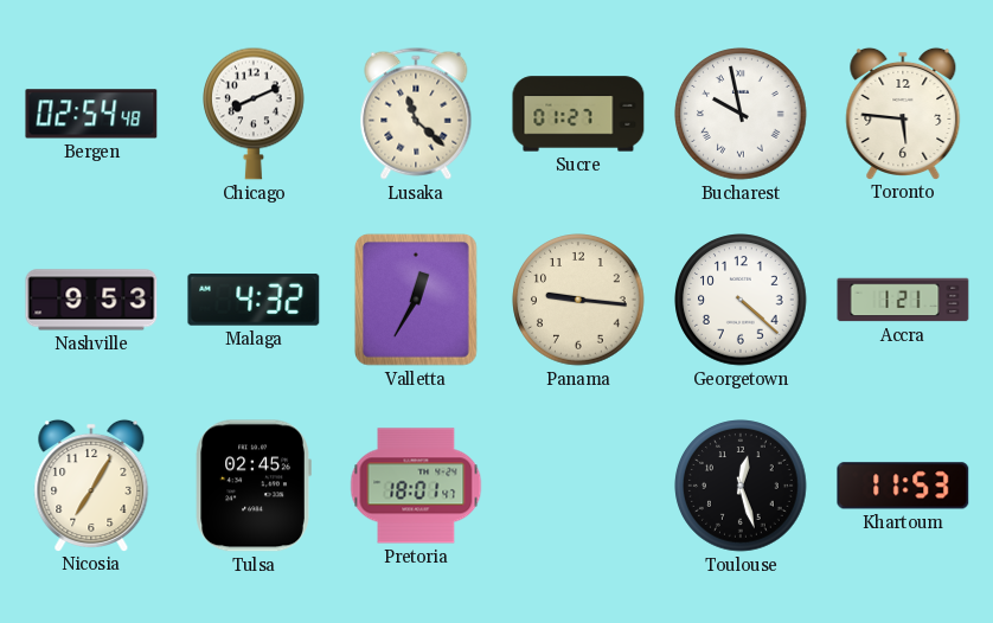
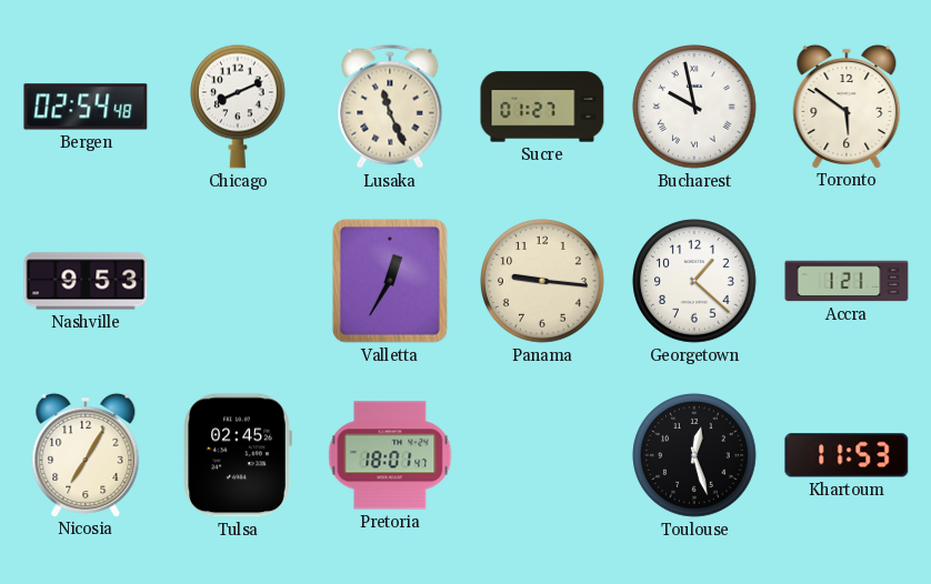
Lusaka: 11:22 -> 11:26
Toronto: 5:46 -> 5:51
Malaga: 4:32 -> none
Georgetown: 4:22 -> 1:22
